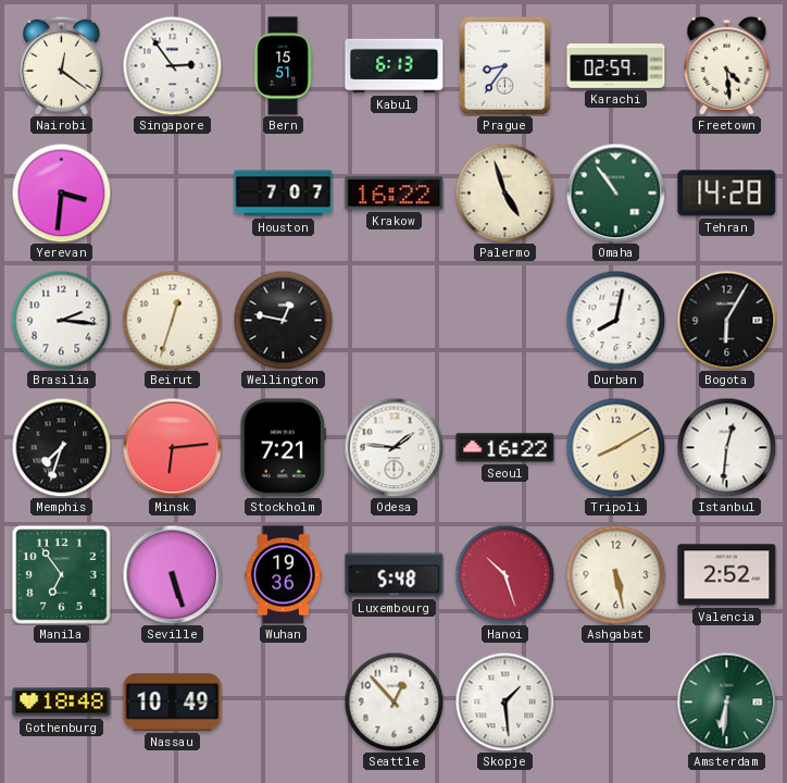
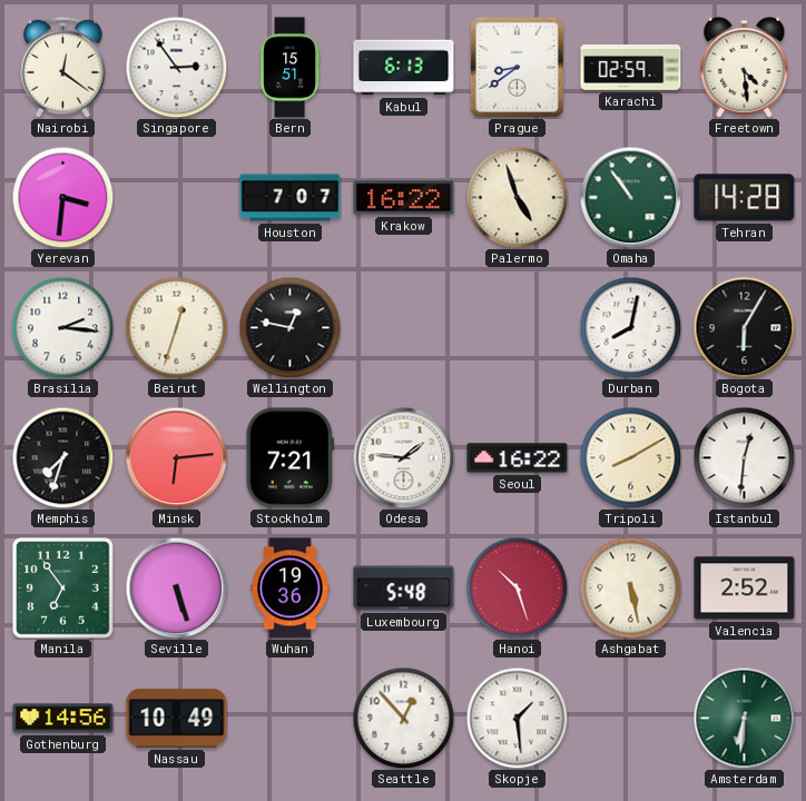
Prague: 8:36 -> 8:39
Gothenburg: 18:48 -> 14:56
